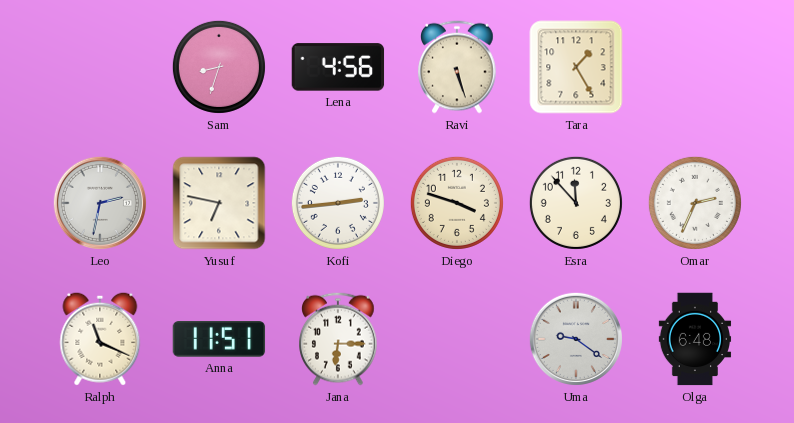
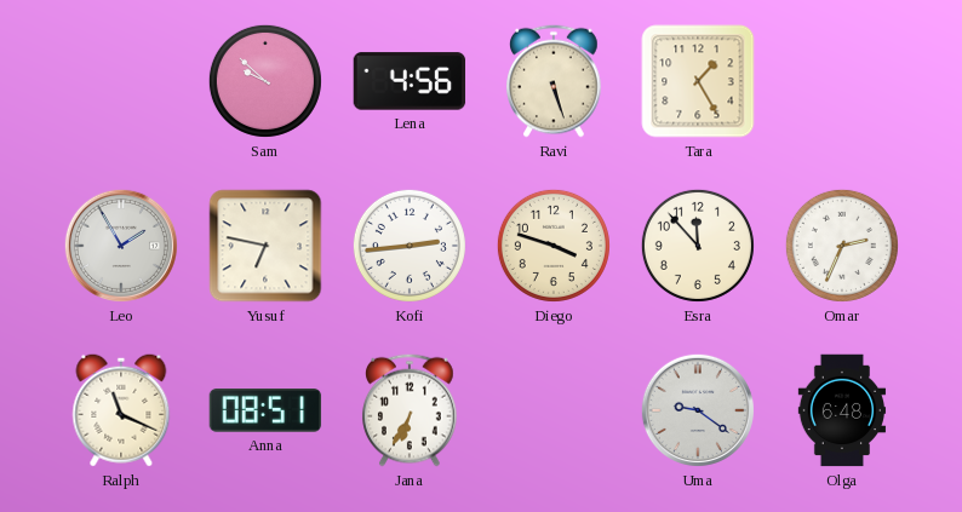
Sam: 8:33 -> 9:52
Leo: 2:32 -> 1:55
Anna: 11:51 -> 08:51
Jana: 6:15 -> 6:35
